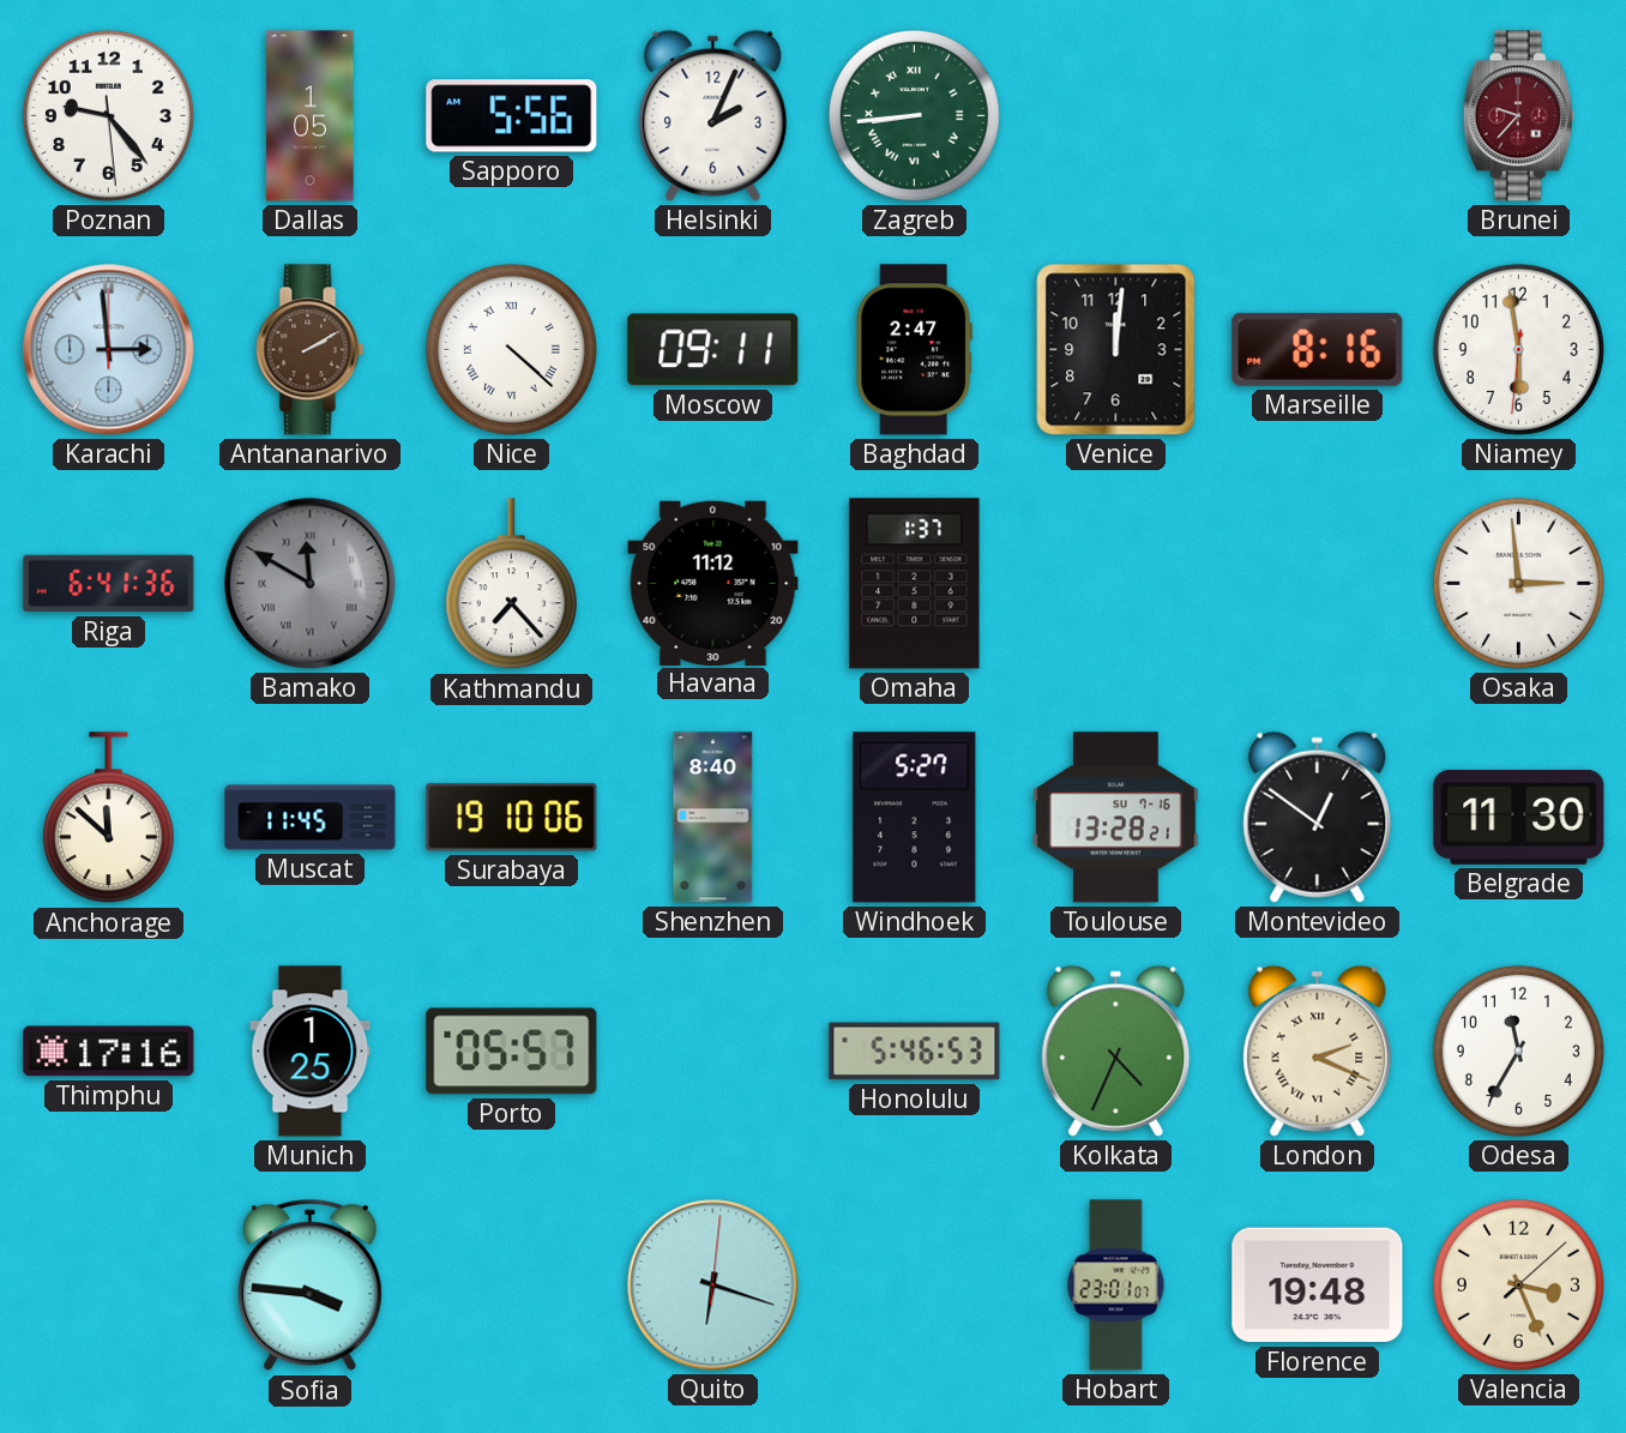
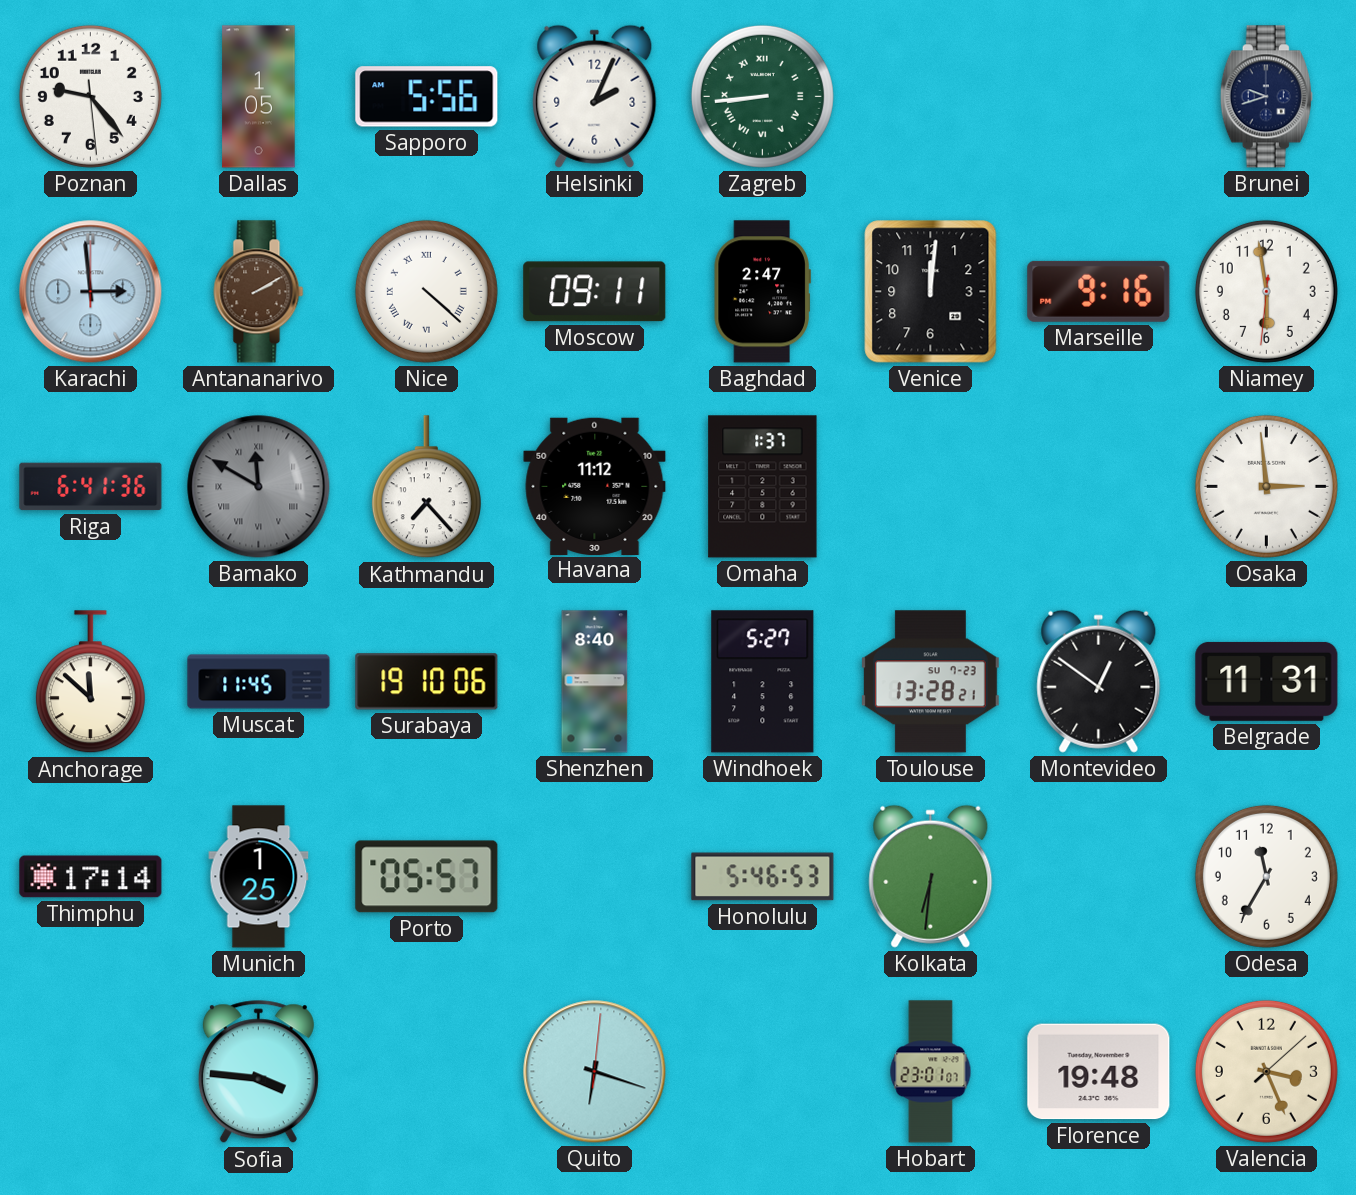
Brunei: 9:37 -> 9:42
Brunei dial: burgundy -> navy
Marseille: 8:16 -> 9:16
Toulouse date: SU 7-16 -> SU 7-23
Belgrade: 11:30 -> 11:31
Thimphu: 17:16 -> 17:14
Kolkata: 4:34 -> 6:31
London: 2:19 -> none
